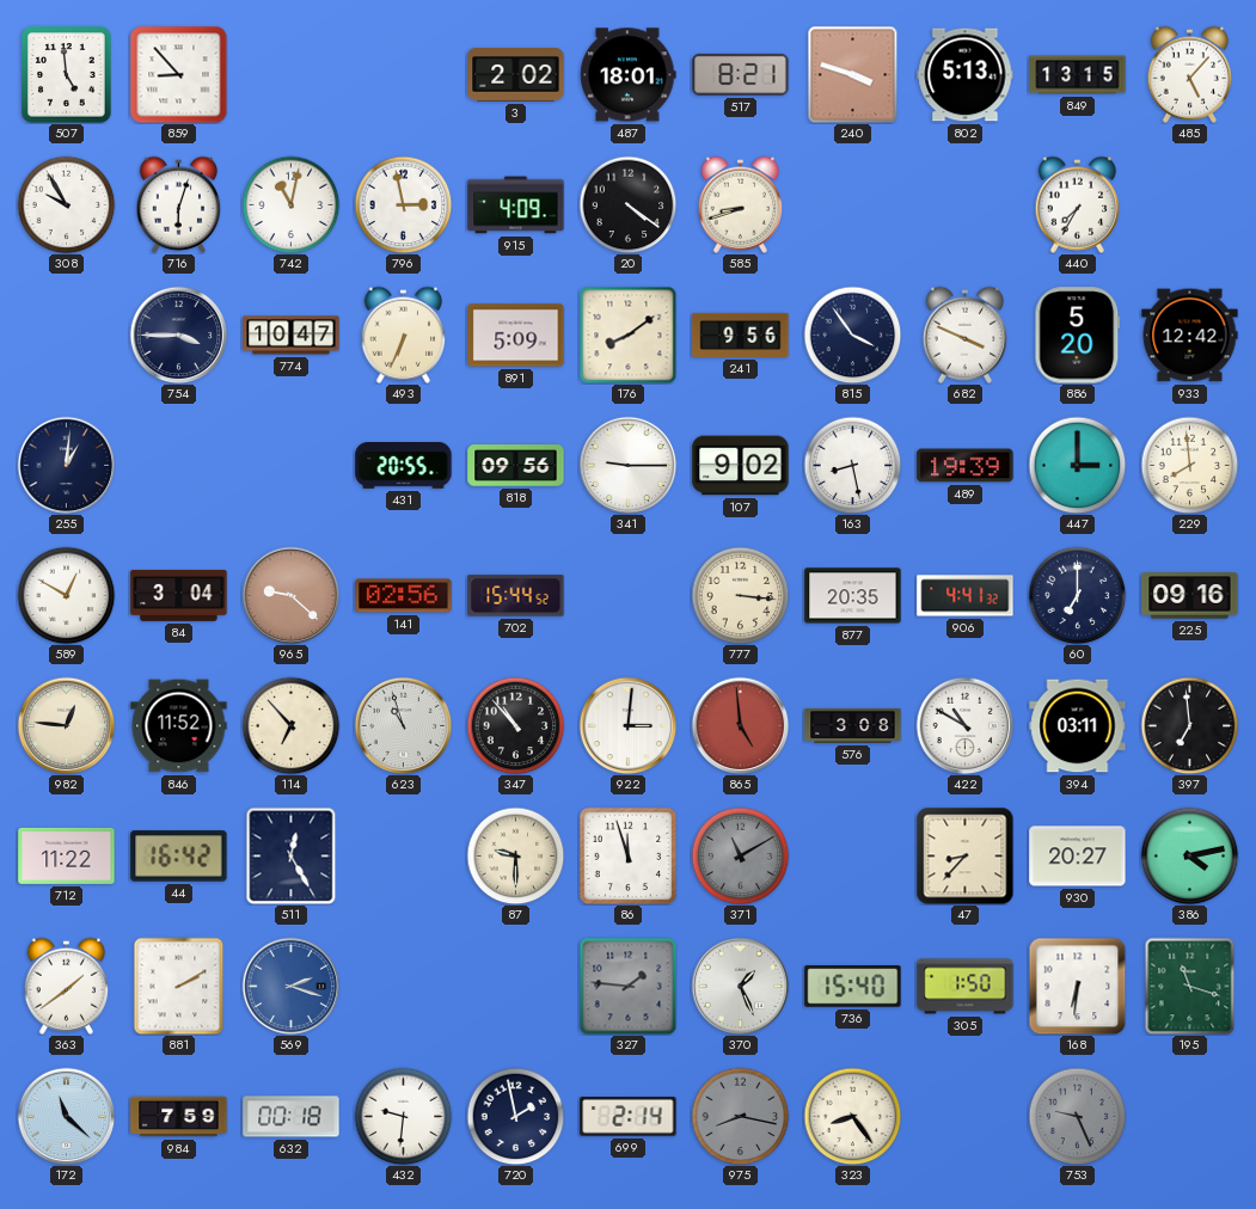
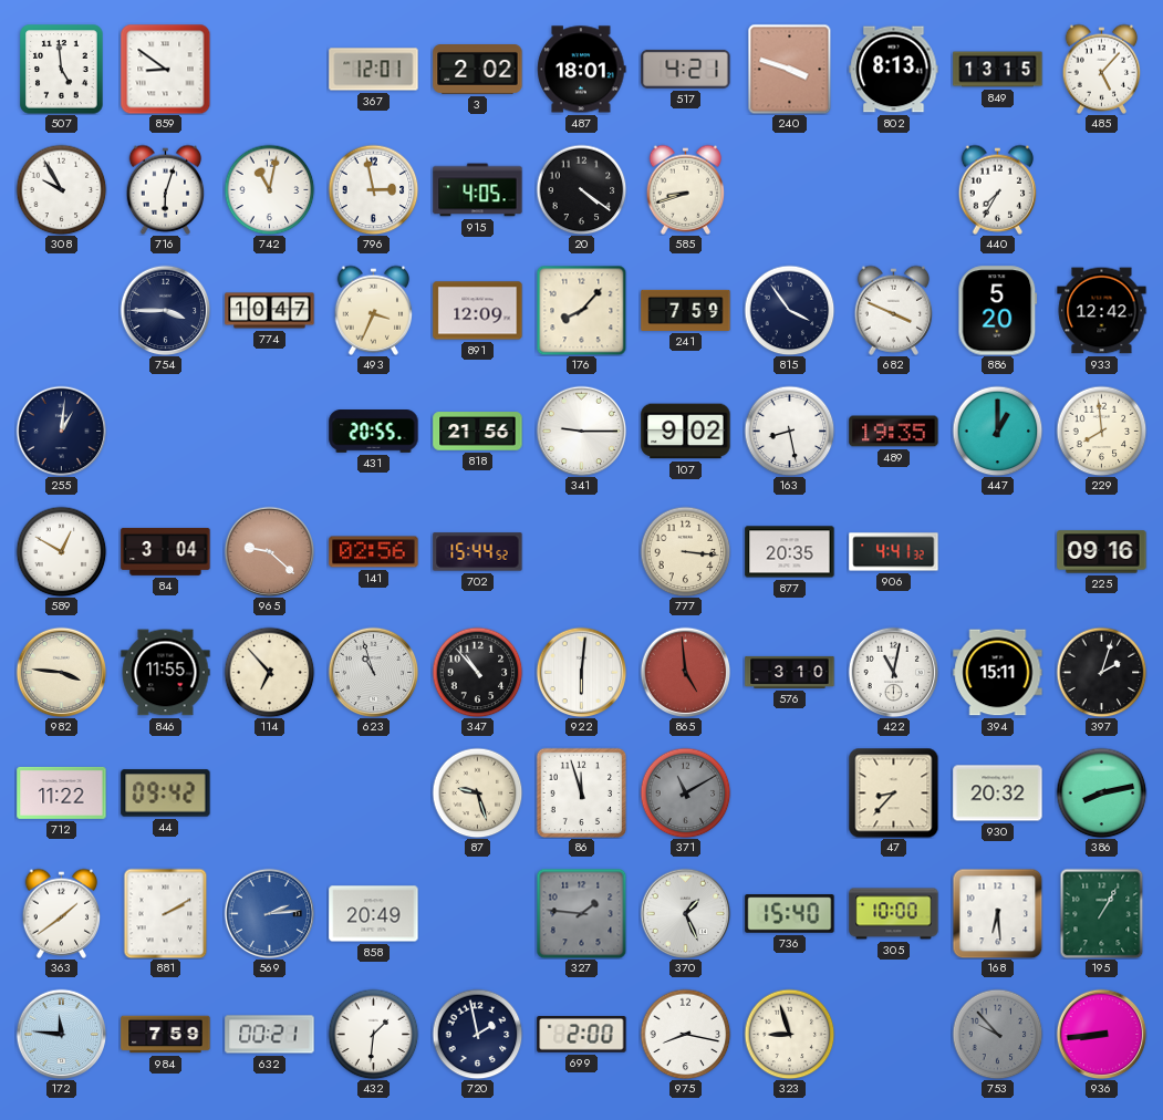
859: 8:53 -> 8:51
367: none -> 12:01
517: 8:21 -> 4:21
802: 5:13 -> 8:13
915: 4:09 -> 4:05
493: 6:34 -> 3:34
891: 5:09 -> 12:09
176: 8:09 -> 8:07
241: 9:56 -> 7:59
818: 09:56 -> 21:56
489: 19:39 -> 19:35
447: 3:00 -> 1:00
60: 7:00 -> none
982: 12:46 -> 3:46
846: 11:52 -> 11:55
922: 3:01 -> 6:01
576: 3:08 -> 3:10
422: 10:50 -> 11:02
394: 03:11 -> 15:11
397: 6:59 -> 2:03
44: 16:42 -> 09:42
511: 12:25 -> none
87: 9:30 -> 9:27
930: 20:27 -> 20:32
386: 4:13 -> 8:13
569: 2:18 -> 2:14
858: none -> 20:49
305: 1:50 -> 10:00
168: 6:31 -> 6:29
195: 11:18 -> 1:05
172: 11:22 -> 11:46
632: 00:18 -> 00:21
432: 9:31 -> 1:31
699: 2:14 -> 2:00
975 dial: grey -> white
323: 8:24 -> 8:57
753: 9:26 -> 9:53
936: none -> 8:44
